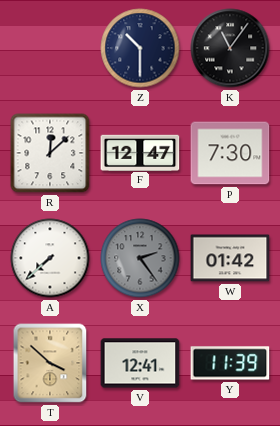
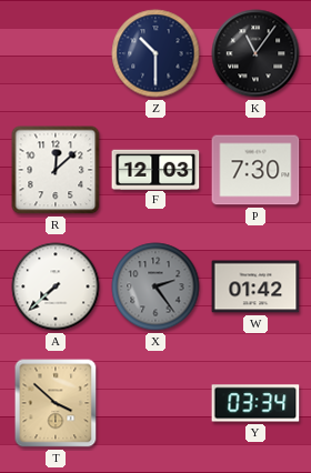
F: 12:47 -> 12:03
V: 12:41 -> none
Y: 11:39 -> 03:34
